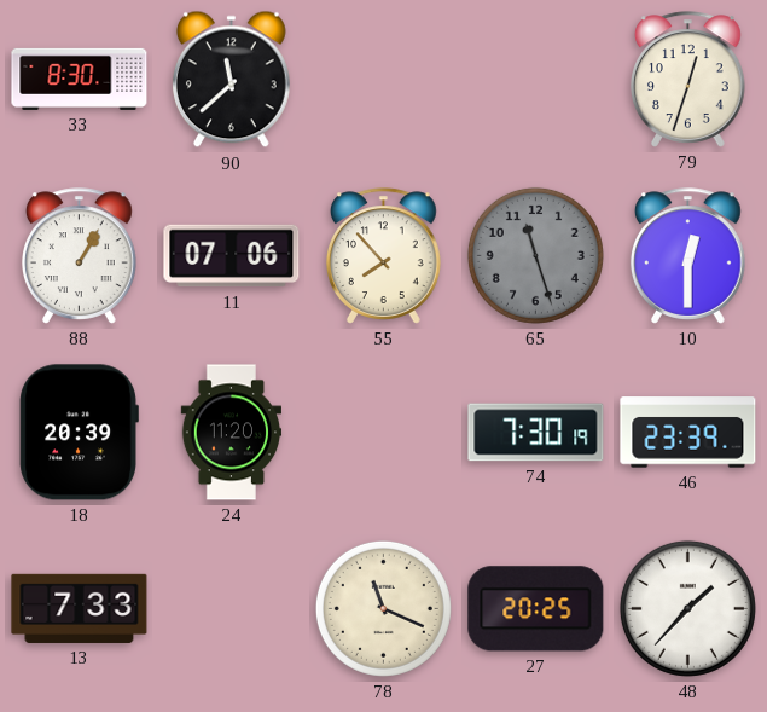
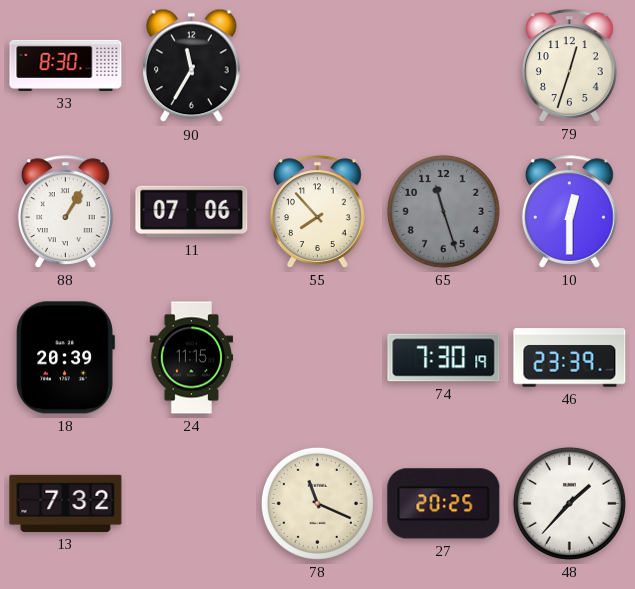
90: 11:38 -> 11:35
24: 11:20 -> 11:15
13: 7:33 -> 7:32
